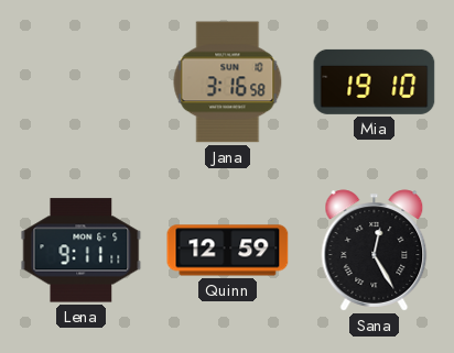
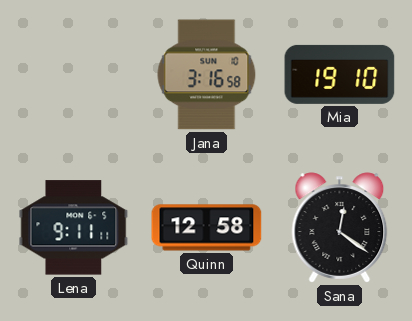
Quinn: 12:59 -> 12:58
Sana: 12:25 -> 12:21
